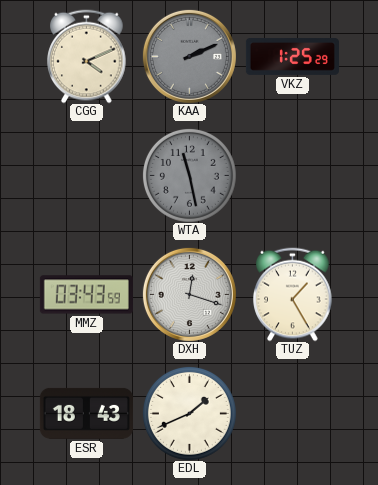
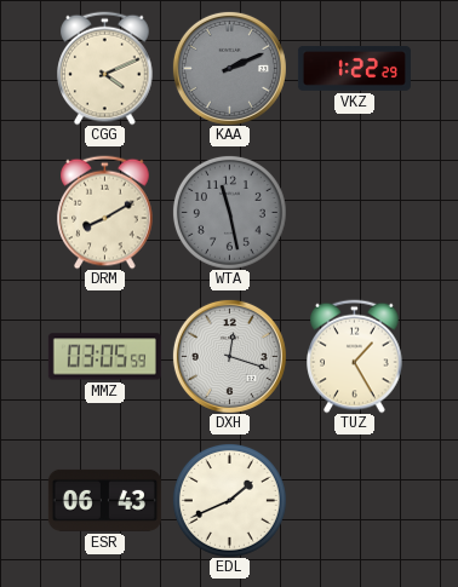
VKZ: 1:25 -> 1:22
DRM: none -> 8:10
MMZ: 03:43 -> 03:05
ESR: 18:43 -> 06:43
